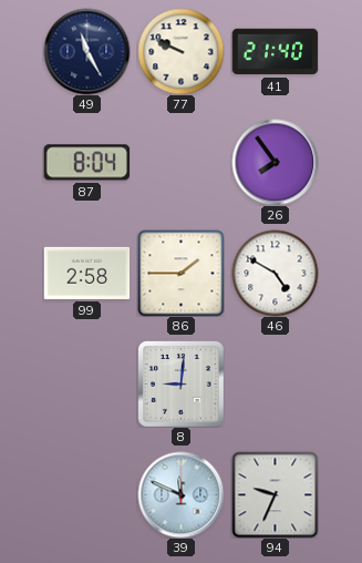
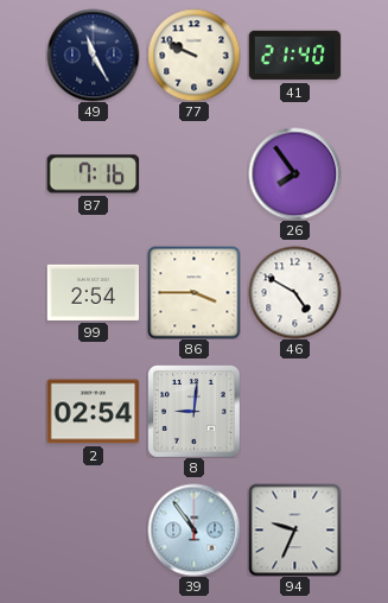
87: 8:04 -> 7:16
99: 2:58 -> 2:54
86: 1:45 -> 3:45
2: none -> 02:54
39: 11:49 -> 10:54
